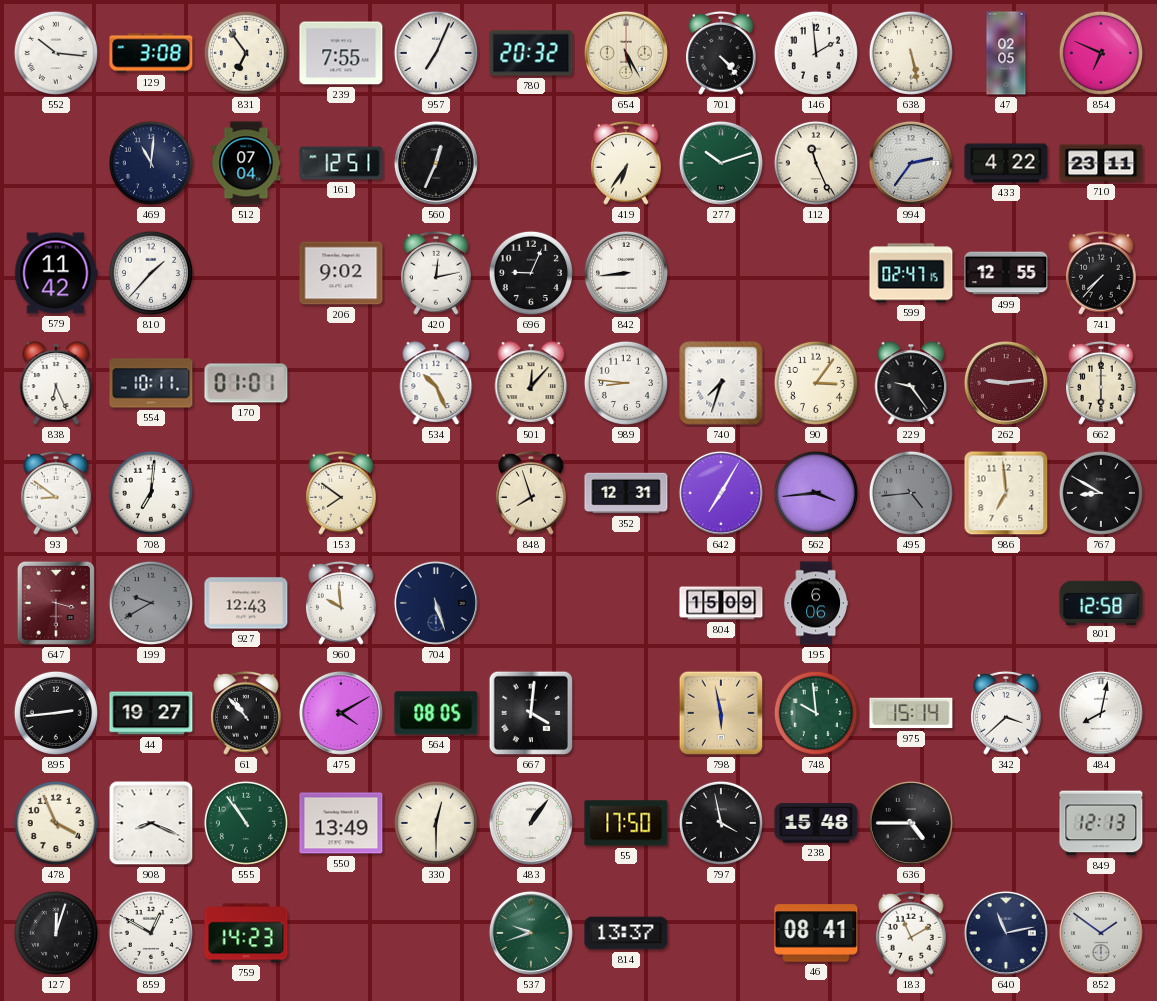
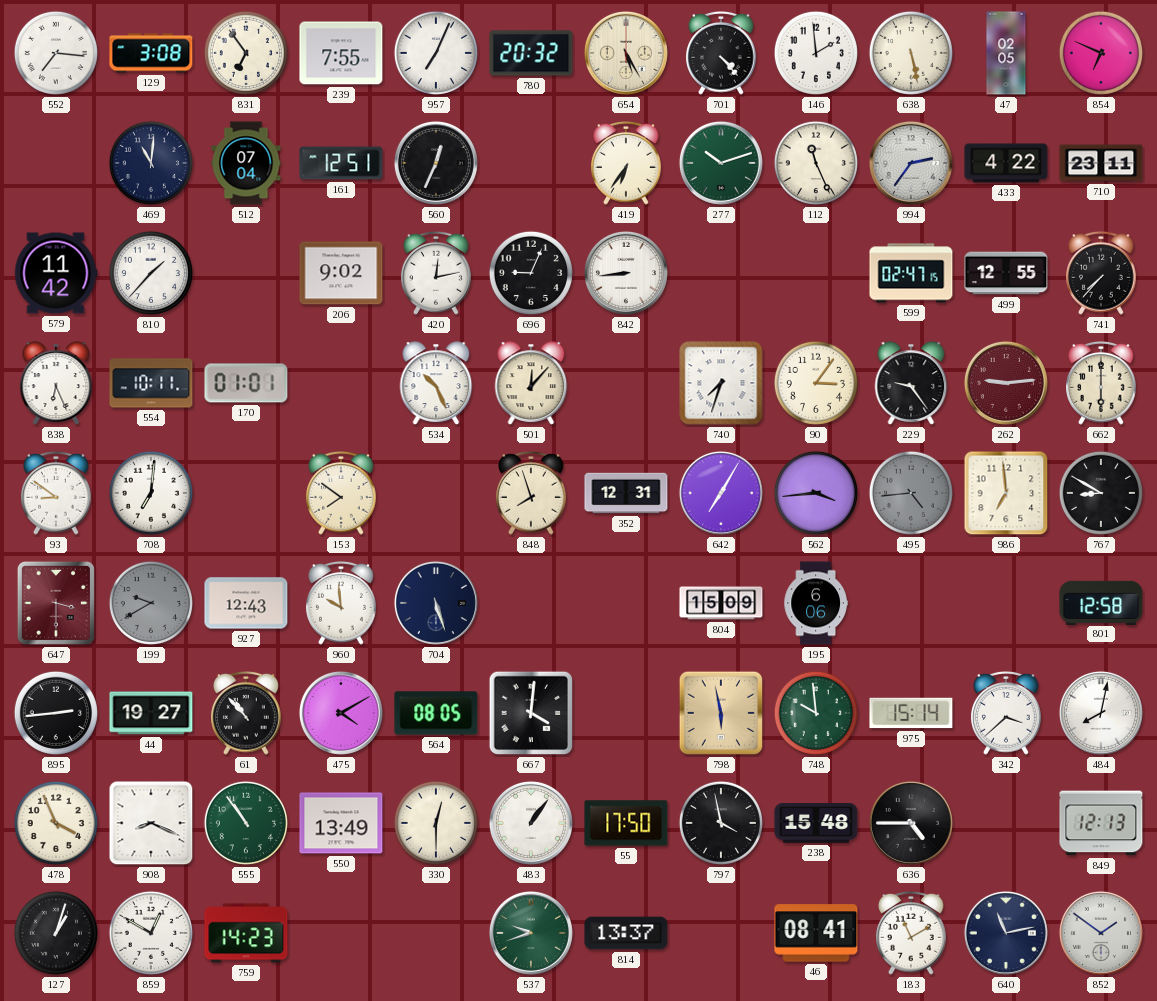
552: 10:16 -> 7:16
989: 8:46 -> none
127: 12:03 -> 1:03
